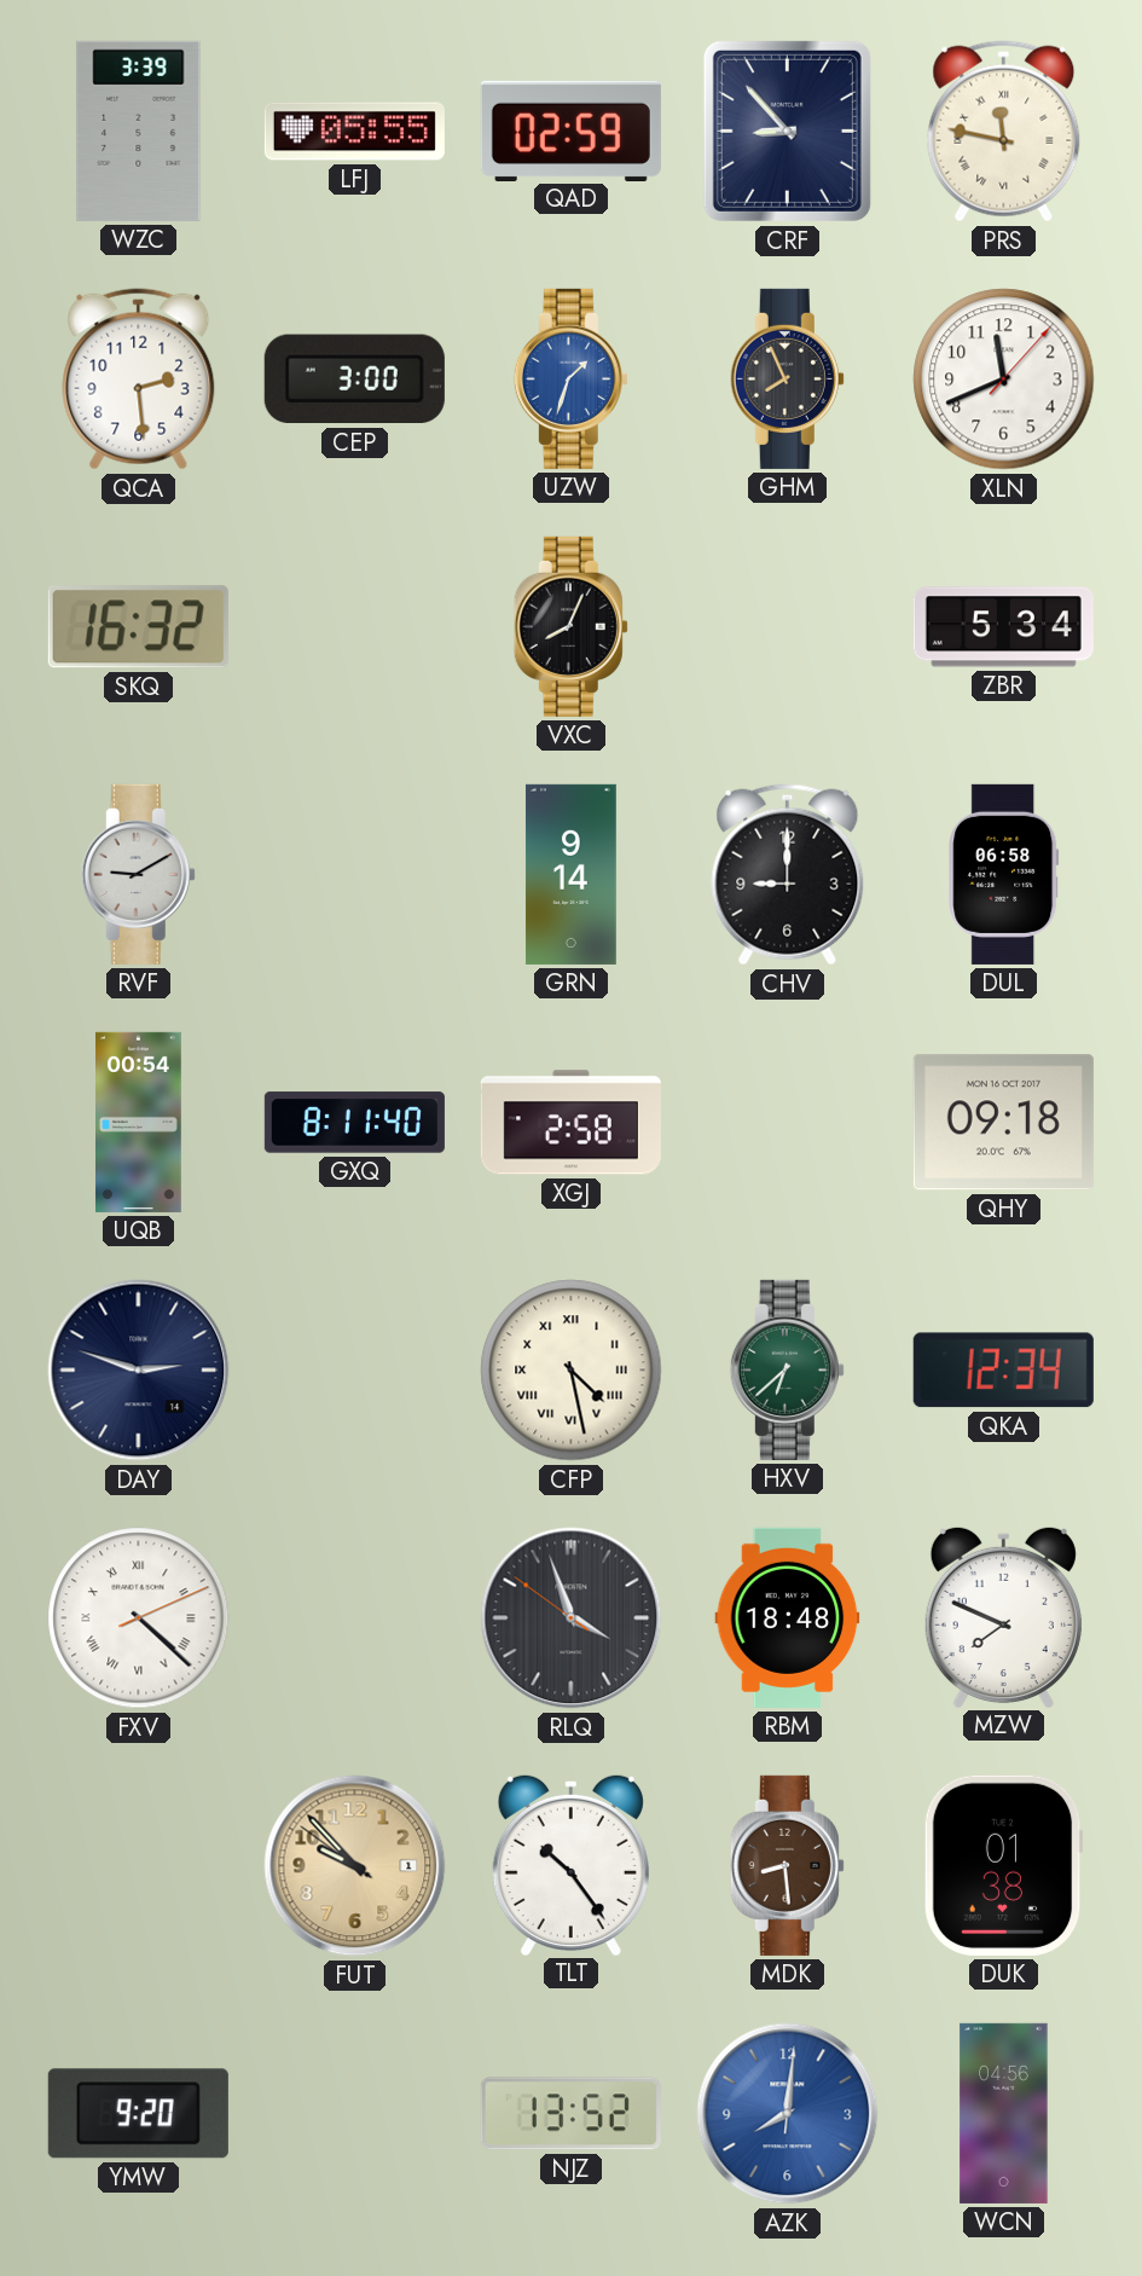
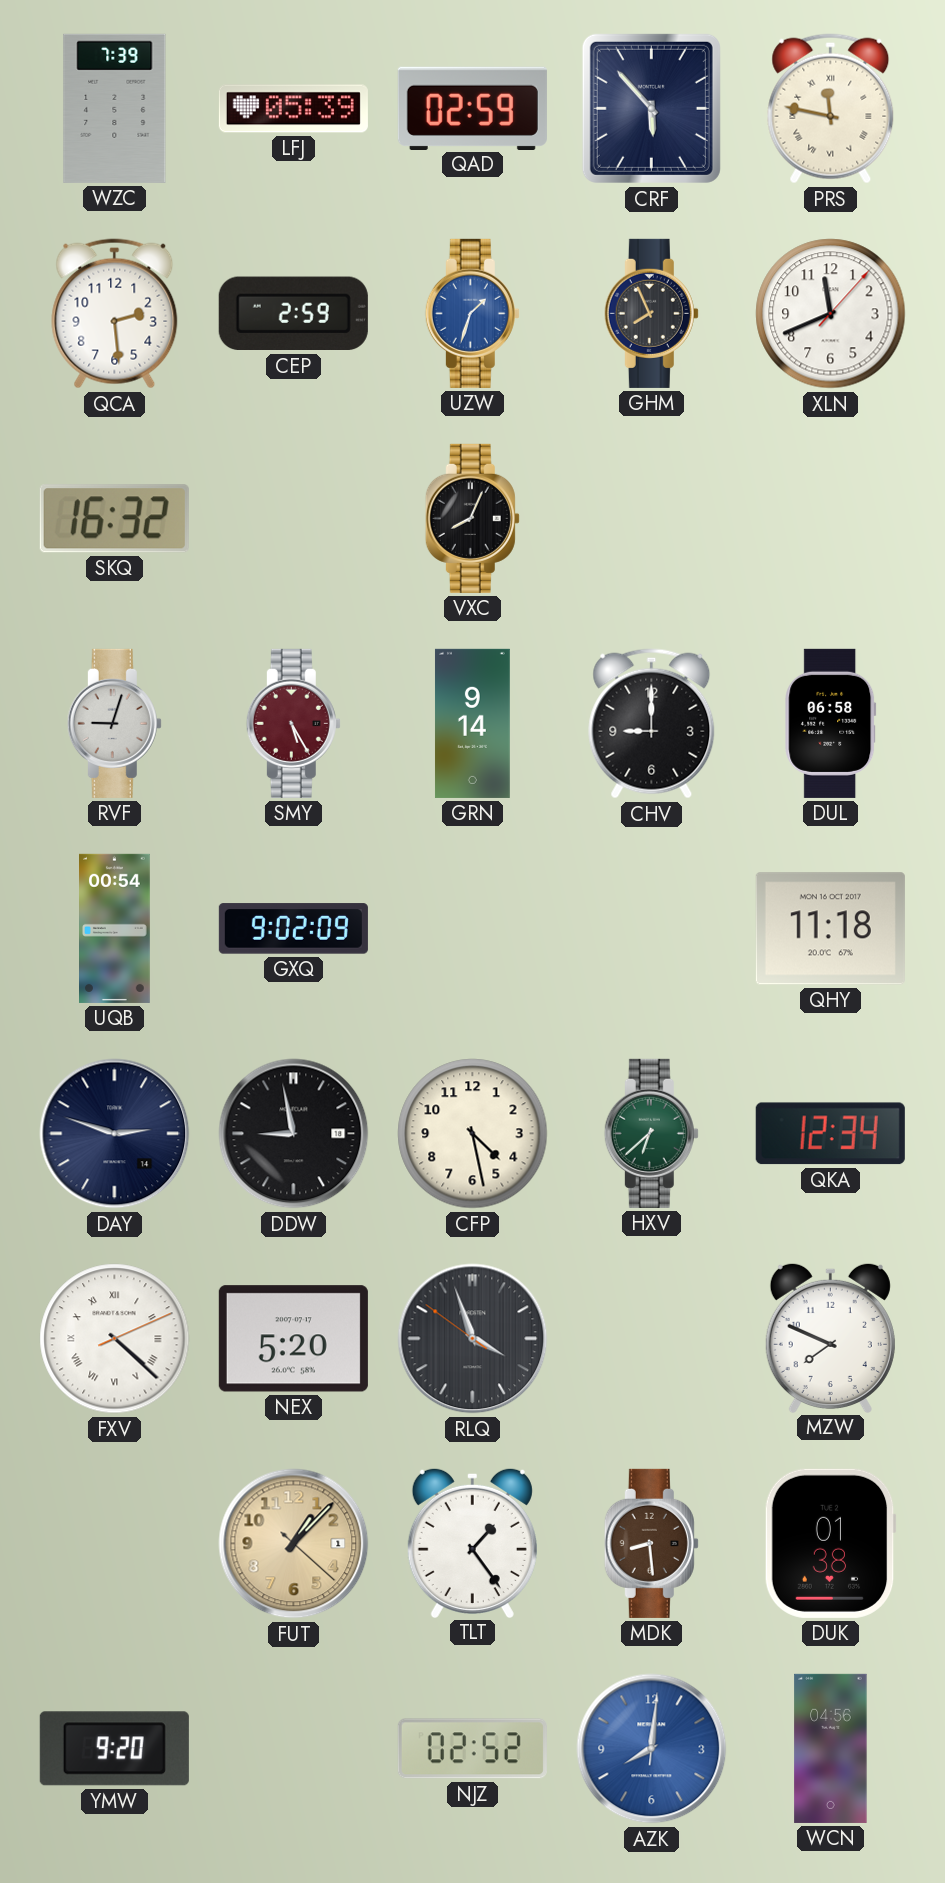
WZC: 3:39 -> 7:39
LFJ: 05:55 -> 05:39
CRF: 8:53 -> 5:53
CEP: 3:00 -> 2:59
ZBR: 5:34 -> none
RVF: 9:10 -> 9:03
SMY: none -> 5:25
GXQ: 8:11 -> 9:02
XGJ: 2:58 -> none
QHY: 09:18 -> 11:18
DDW: none -> 8:58
CFP numerals: Roman -> Arabic
NEX: none -> 5:20
RBM: 18:48 -> none
FUT: 9:52 -> 1:07
TLT: 10:24 -> 1:24
NJZ: 13:52 -> 02:52
